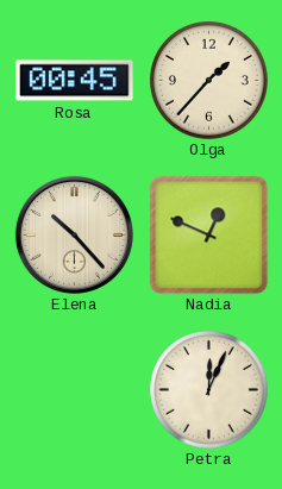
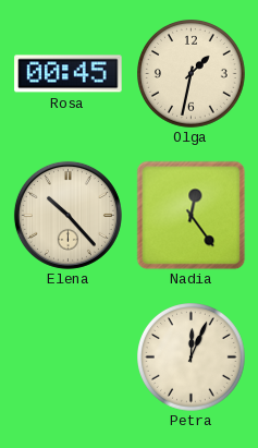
Olga: 1:37 -> 1:32
Nadia: 12:49 -> 12:24
